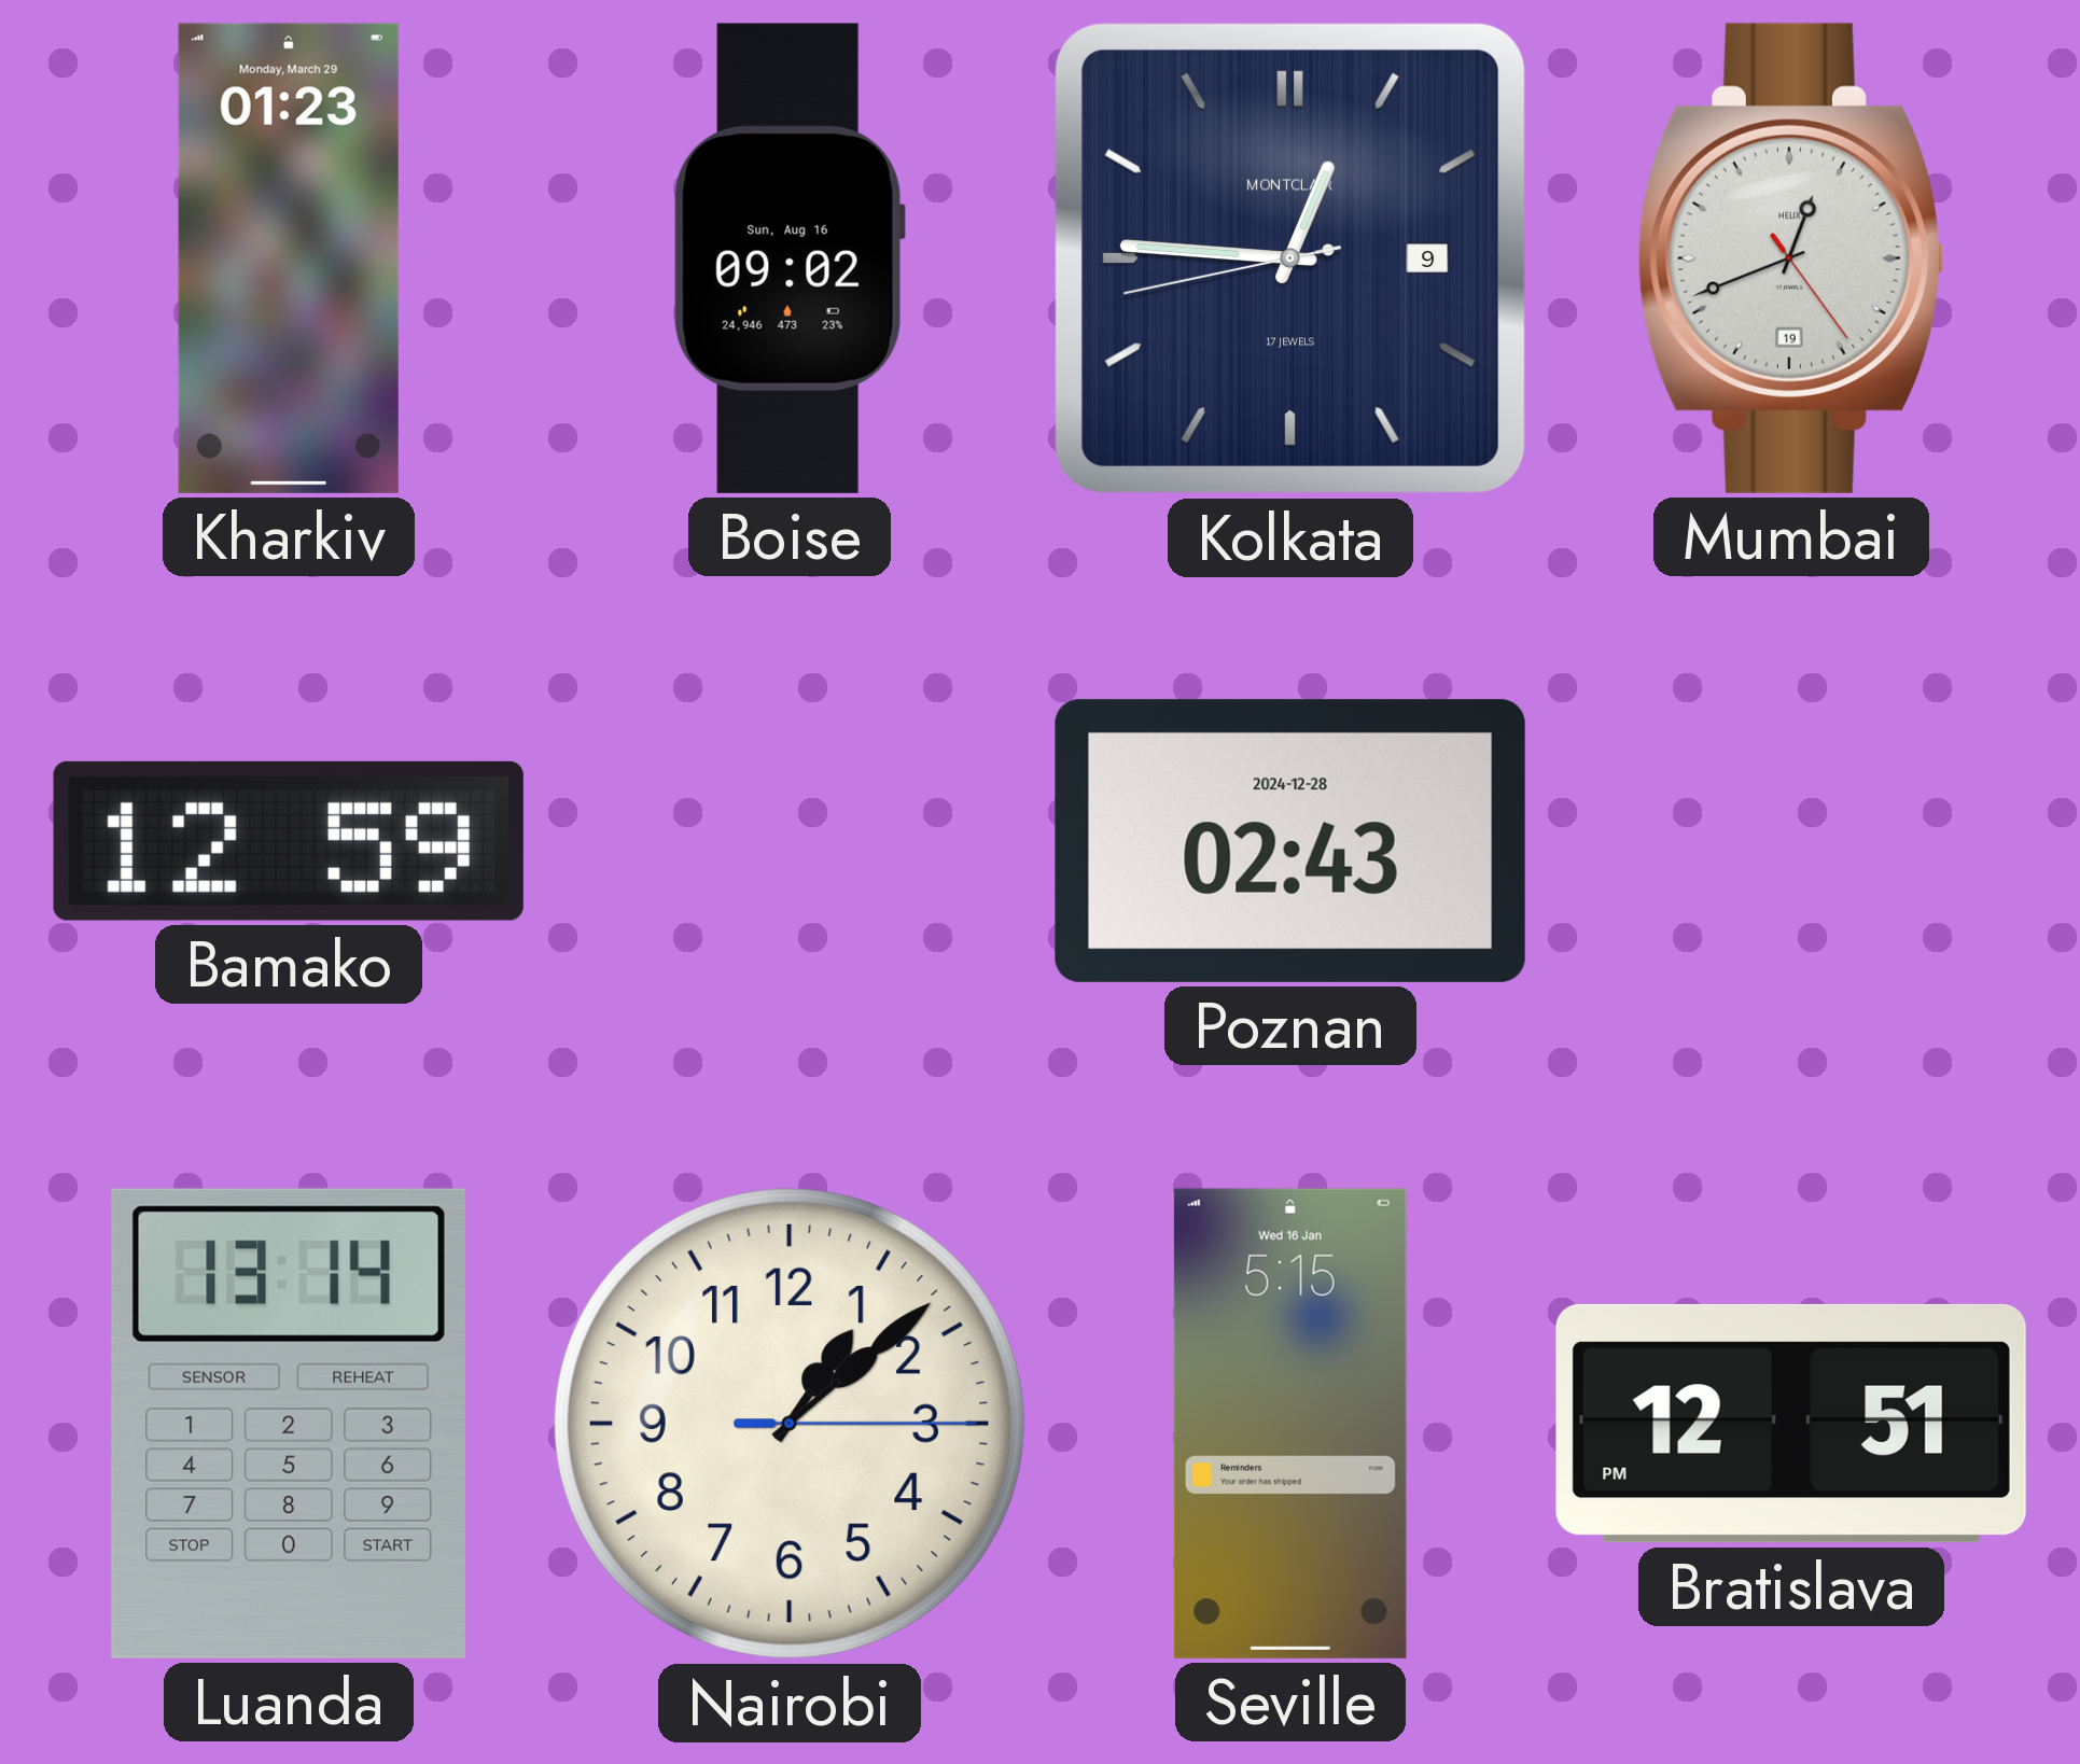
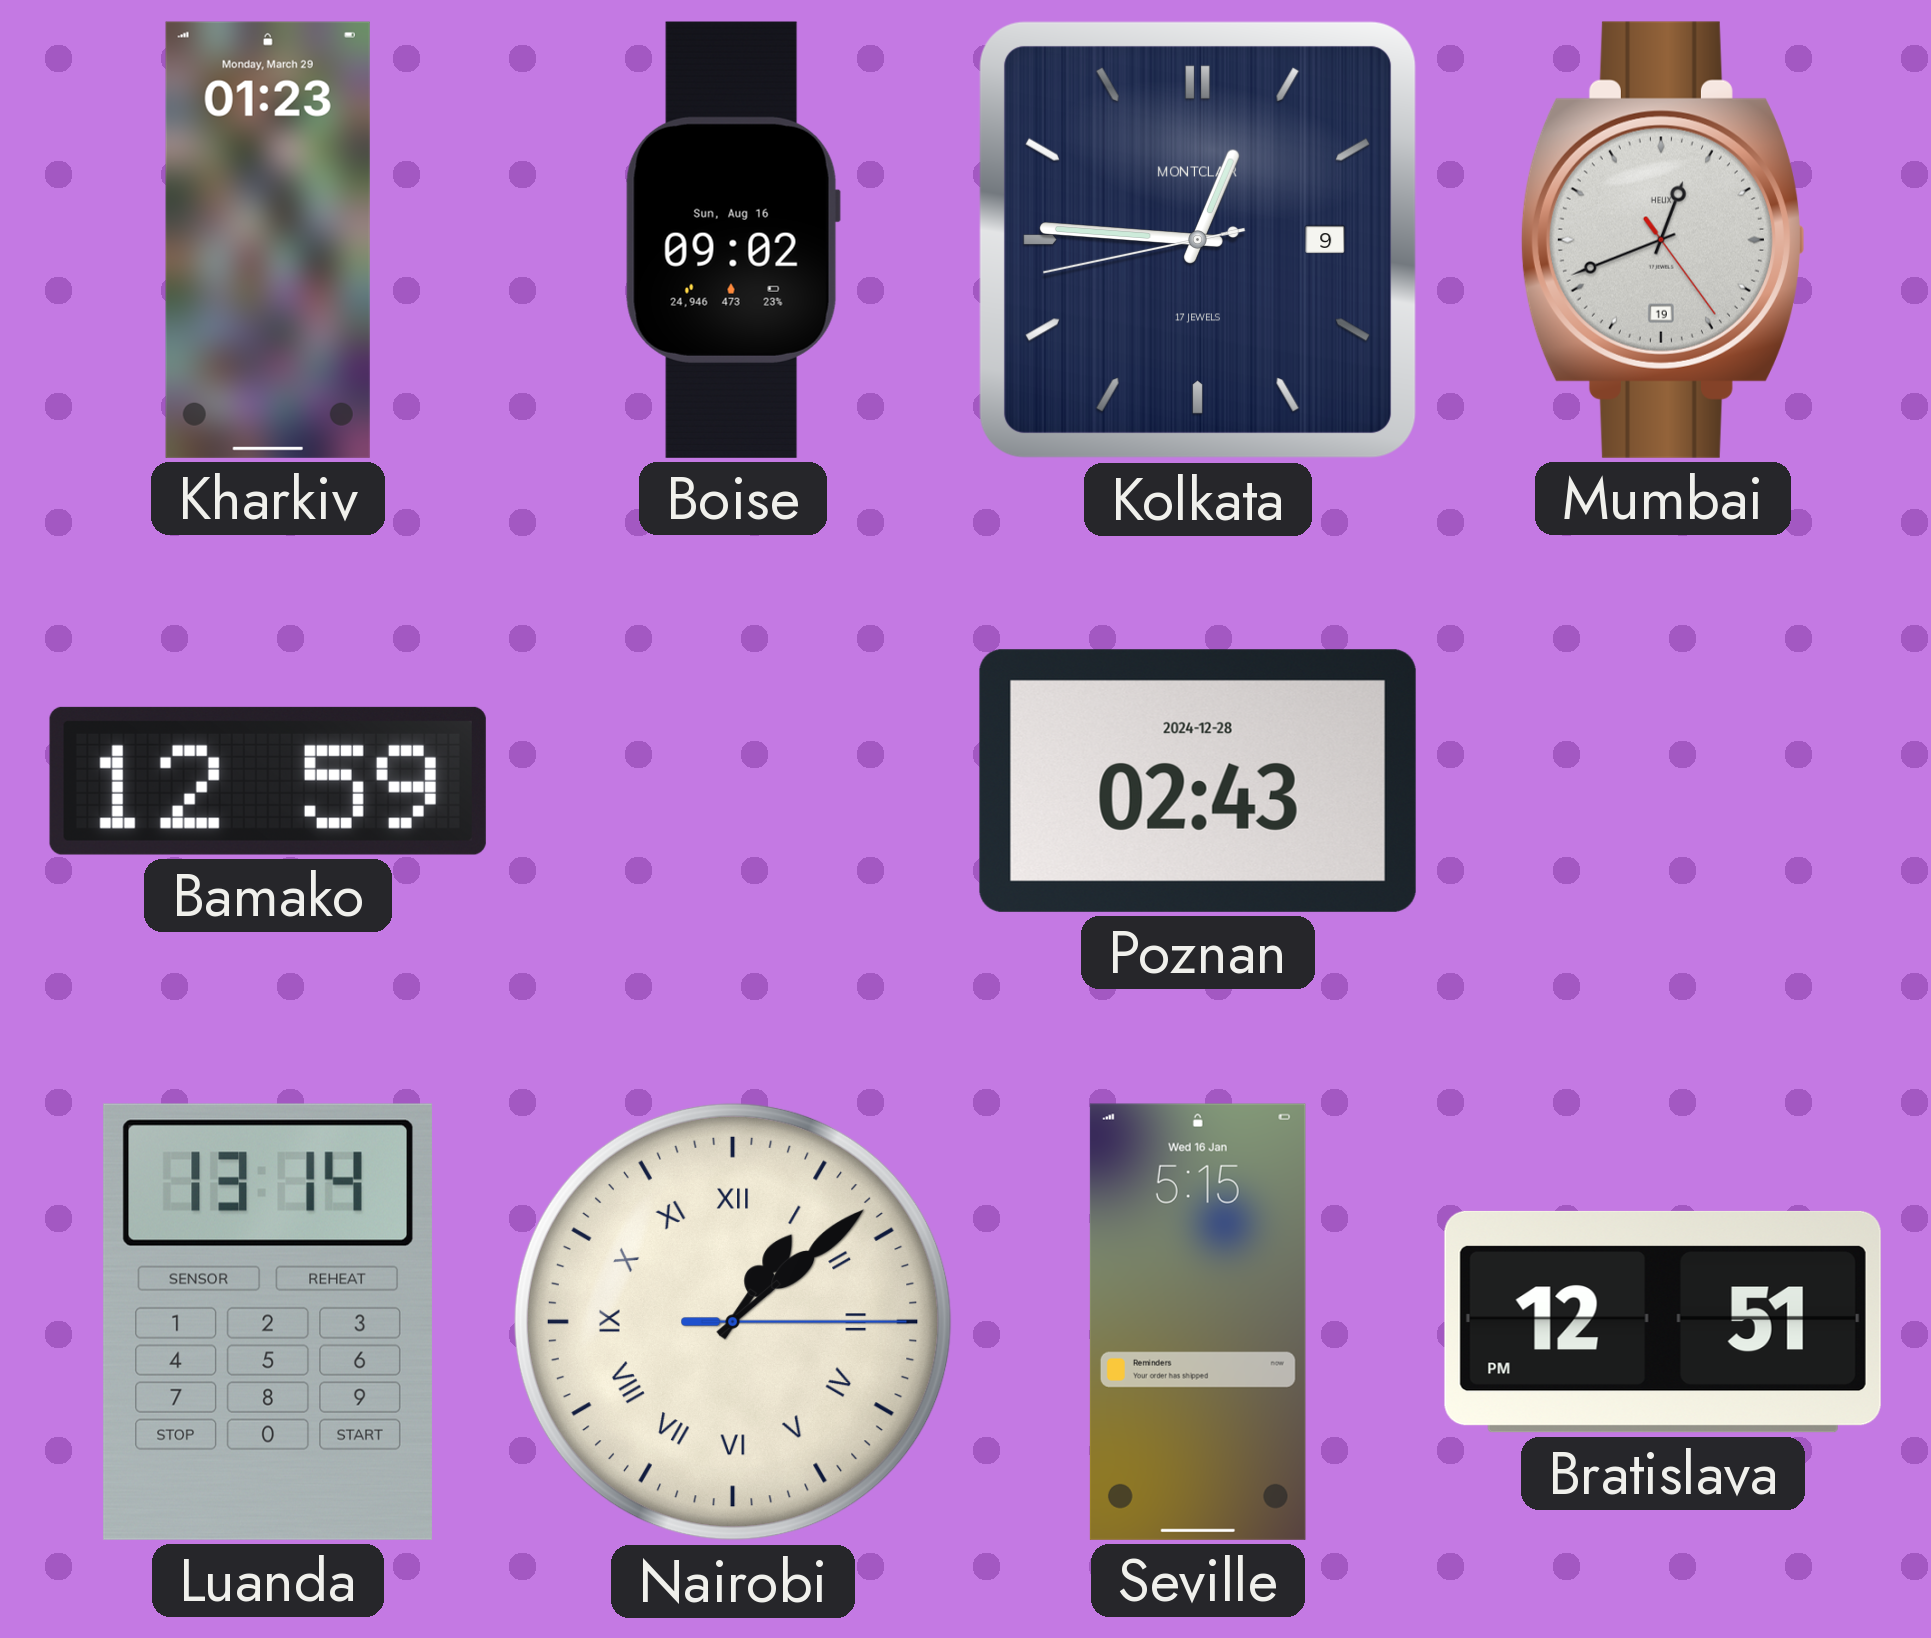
Nairobi numerals: Arabic -> Roman
